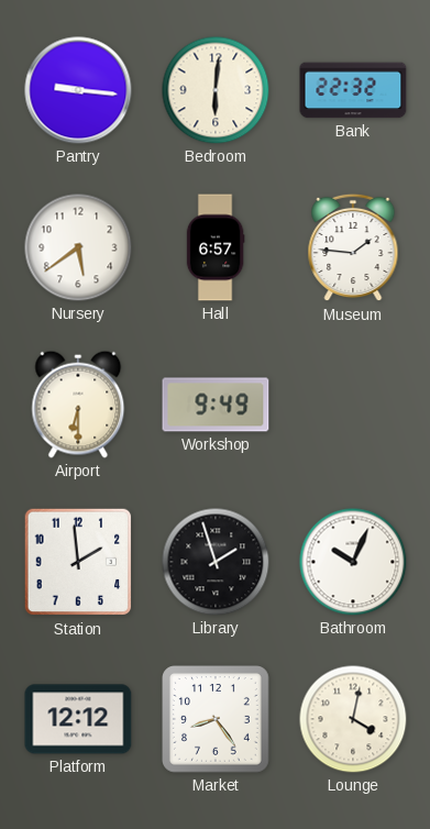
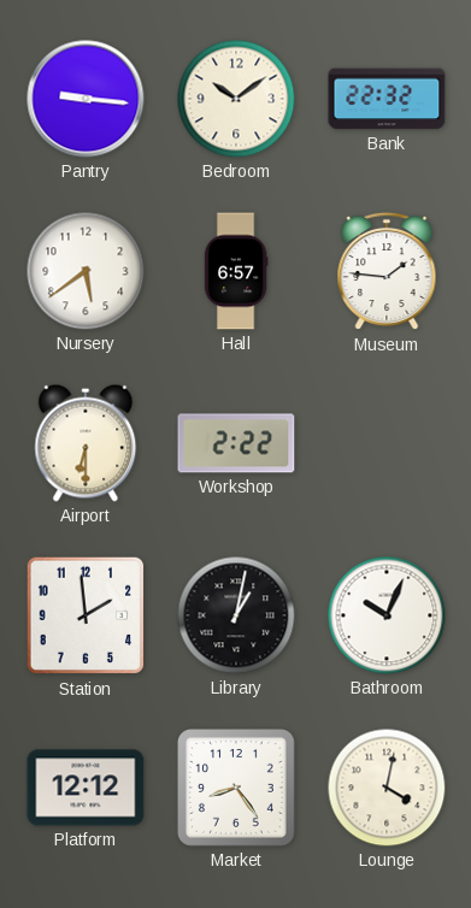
Bedroom: 6:01 -> 10:09
Workshop: 9:49 -> 2:22
Library: 1:57 -> 1:02
